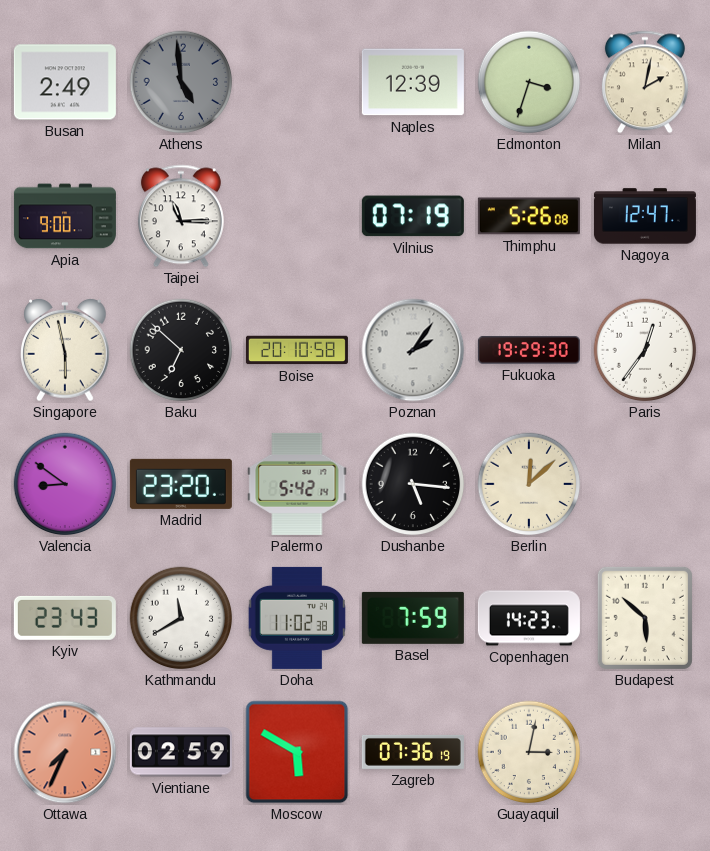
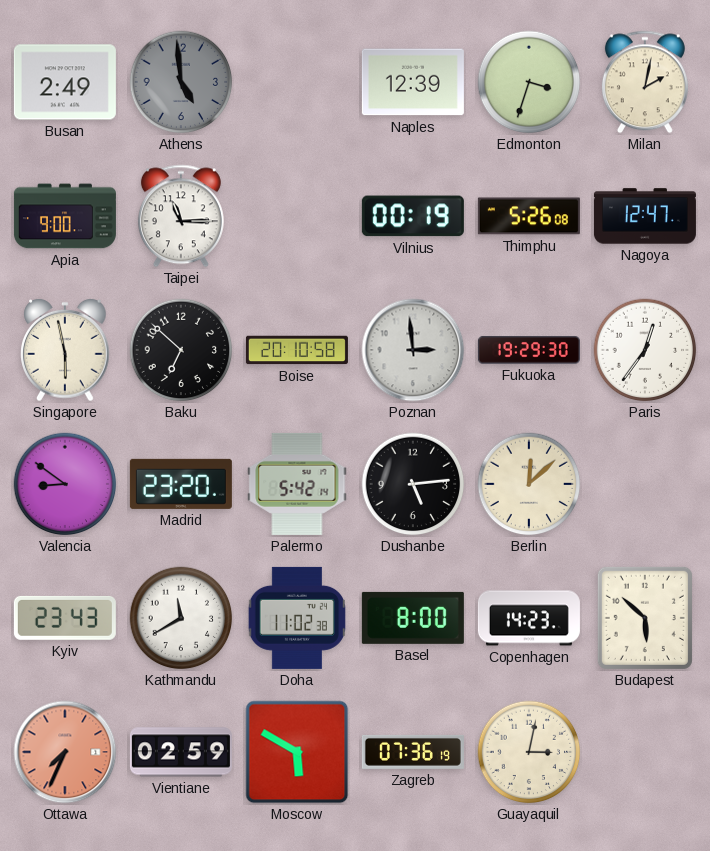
Vilnius: 07:19 -> 00:19
Poznan: 2:06 -> 2:59
Dushanbe: 5:16 -> 5:14
Basel: 7:59 -> 8:00
